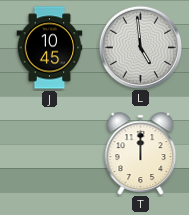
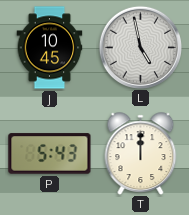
L: 4:59 -> 4:58
P: none -> 5:43
